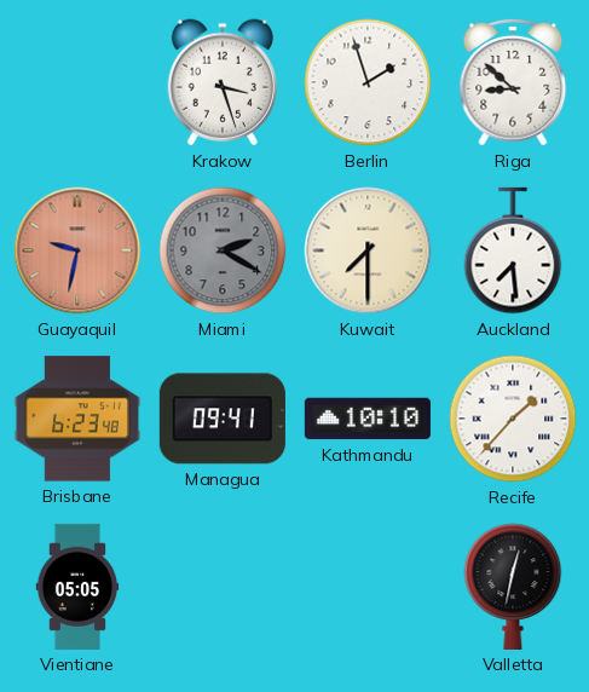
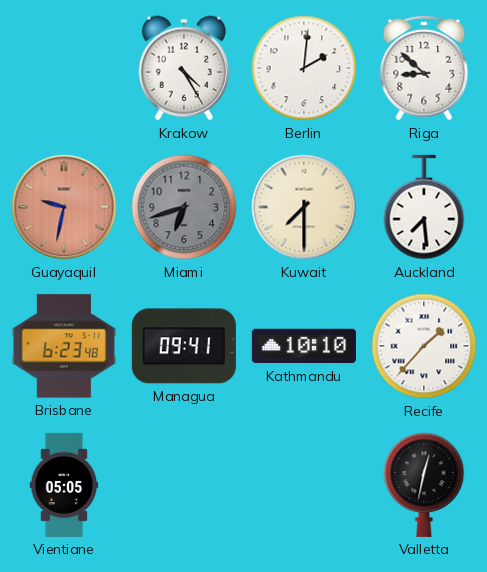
Krakow: 3:27 -> 4:25
Berlin: 1:57 -> 2:01
Miami: 2:20 -> 6:42
